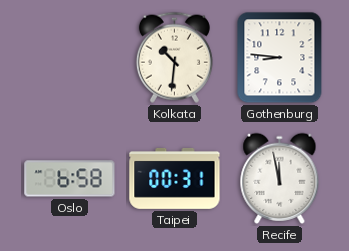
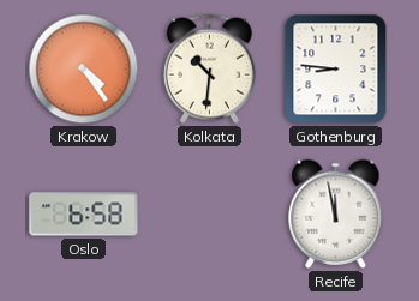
Krakow: none -> 4:24
Taipei: 00:31 -> none
